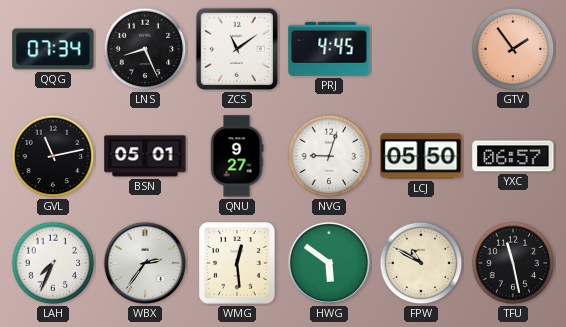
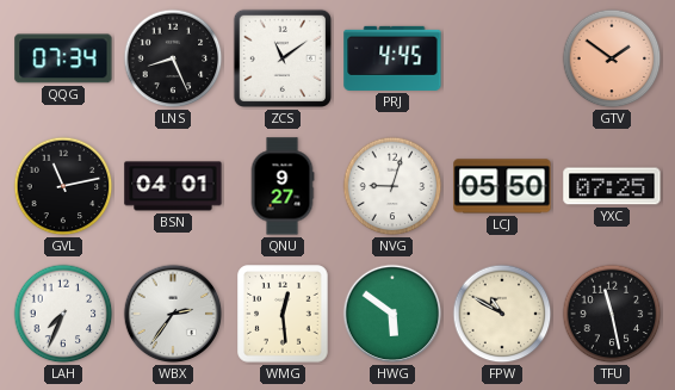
GTV: 1:54 -> 1:51
BSN: 05:01 -> 04:01
YXC: 06:57 -> 07:25
